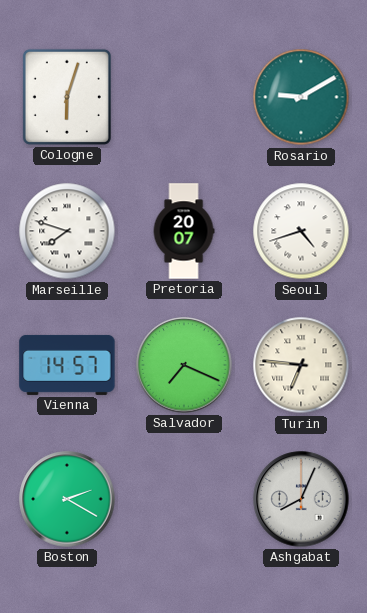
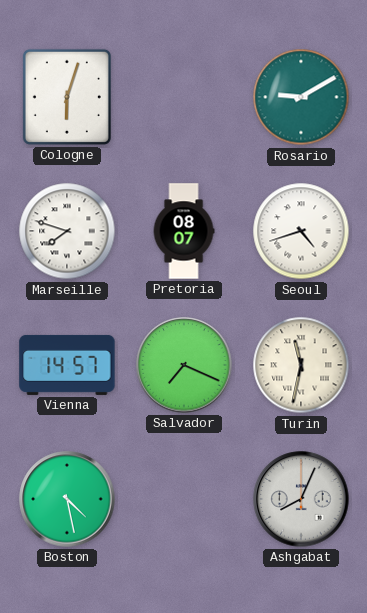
Pretoria: 20:07 -> 08:07
Turin: 6:46 -> 11:32
Boston: 2:20 -> 4:28
